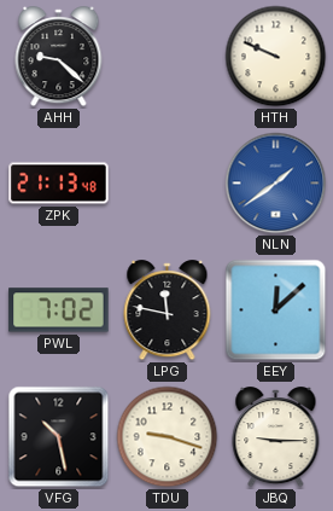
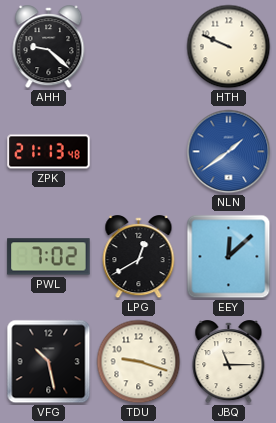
LPG: 11:47 -> 12:40
JBQ: 9:15 -> 11:15
